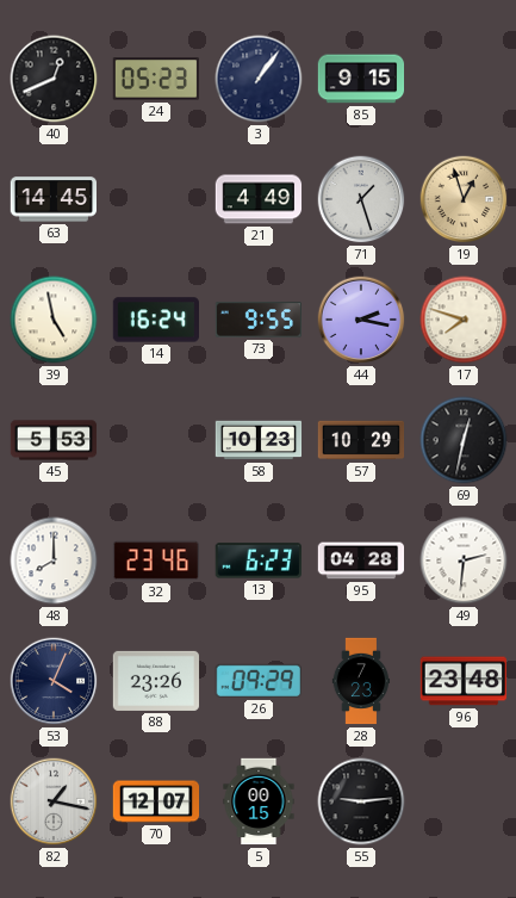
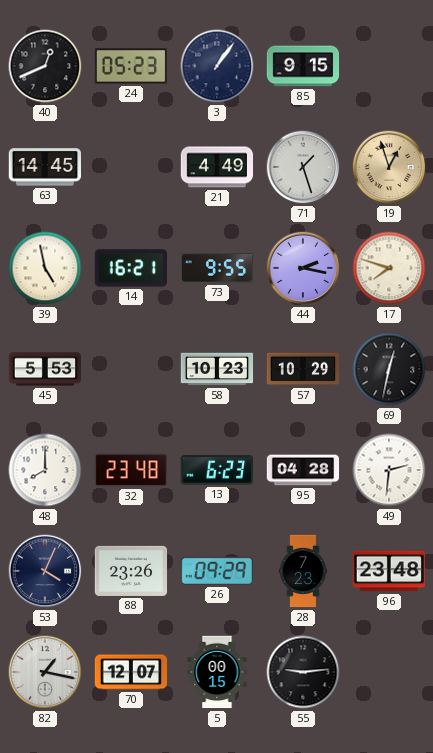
14: 16:24 -> 16:21
32: 23:46 -> 23:48
